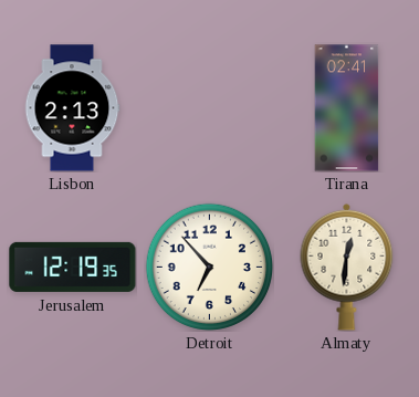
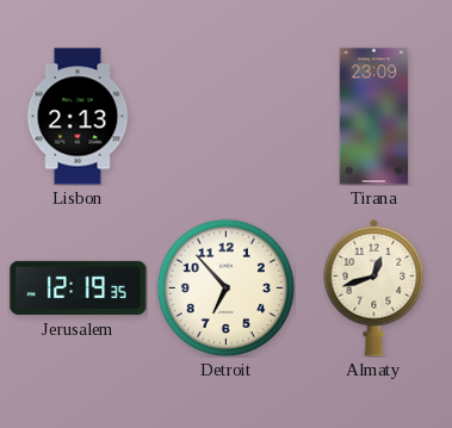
Tirana: 02:41 -> 23:09
Almaty: 12:31 -> 12:42
